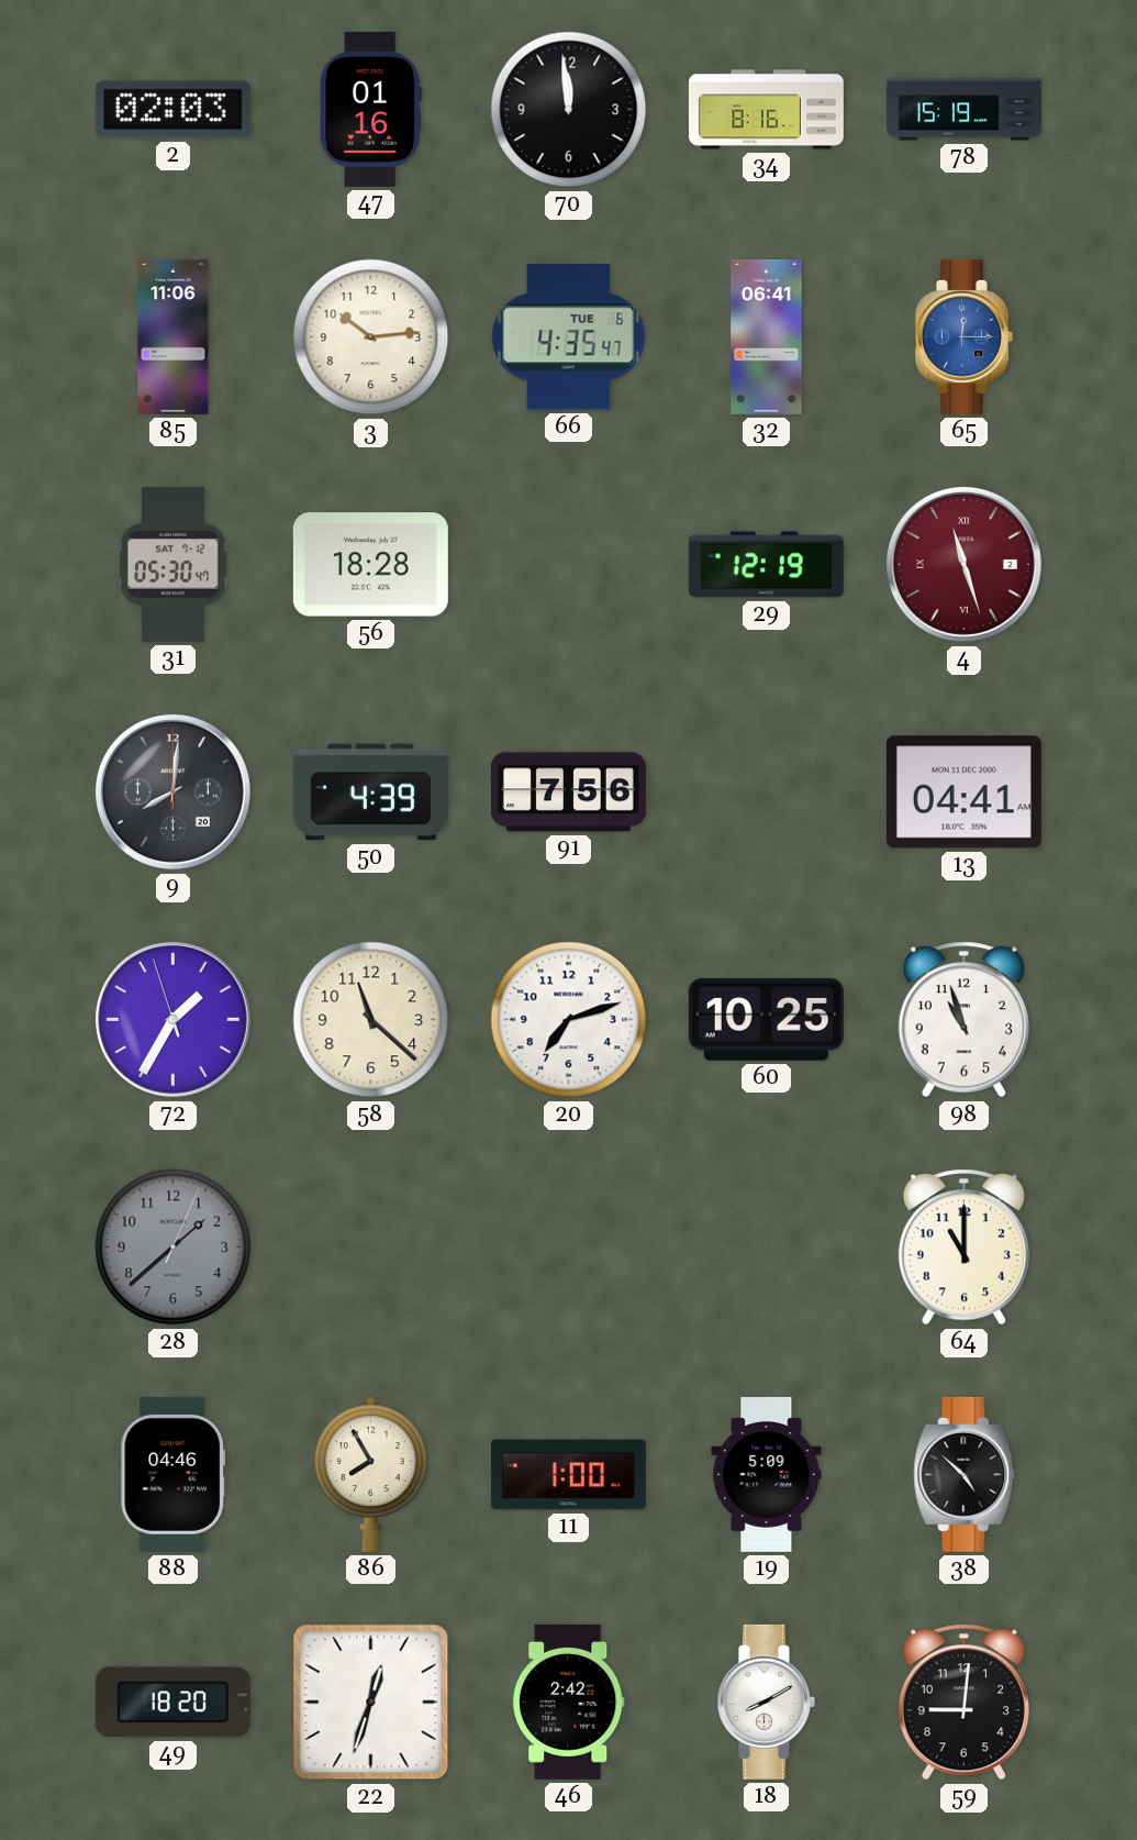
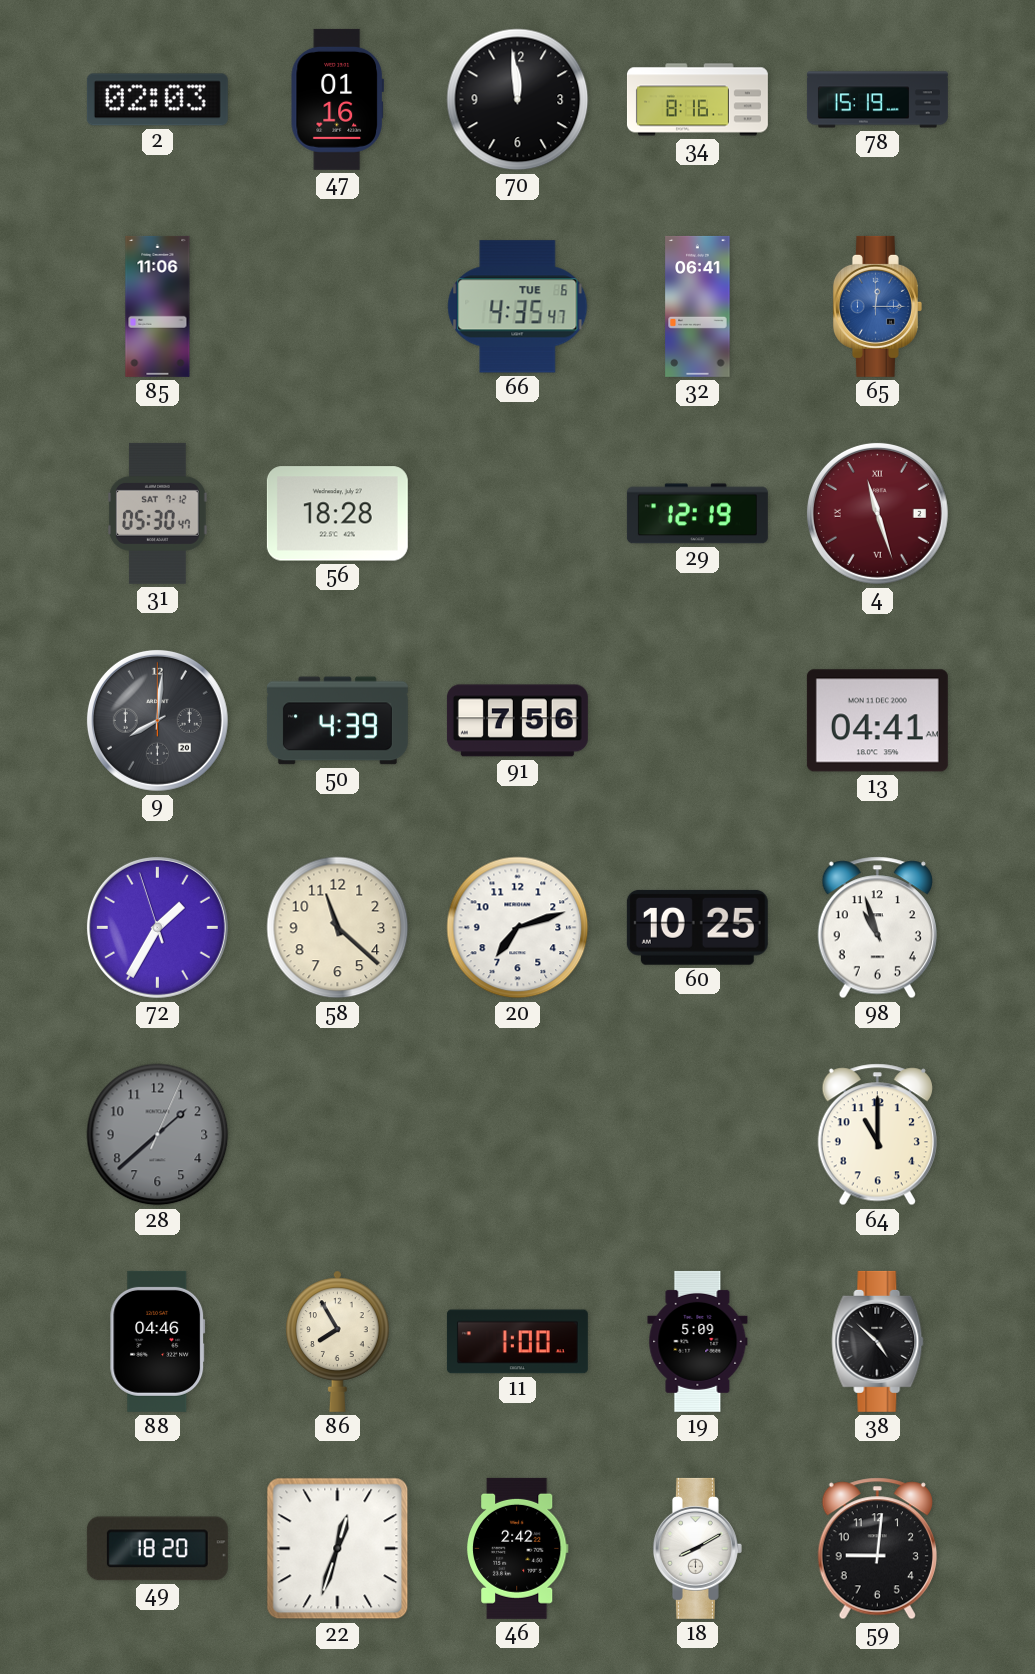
3: 10:14 -> none
